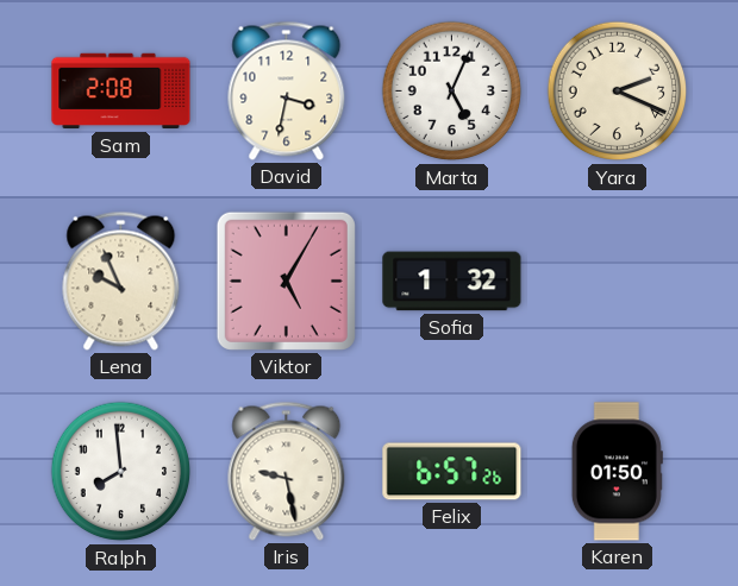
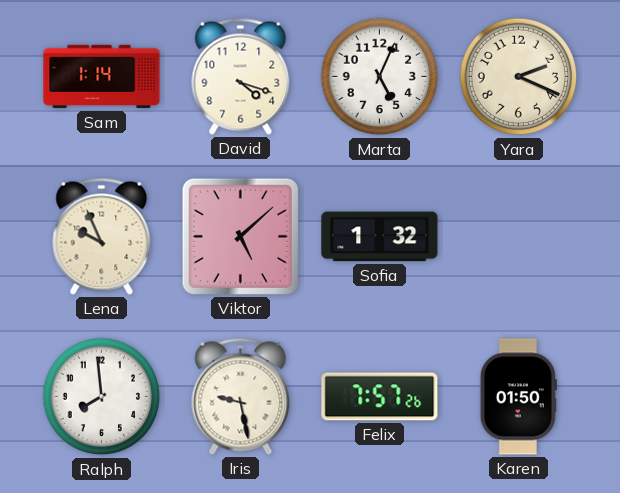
Sam: 2:08 -> 1:14
David: 3:32 -> 4:18
Viktor: 5:05 -> 5:08
Felix: 6:57 -> 7:57
